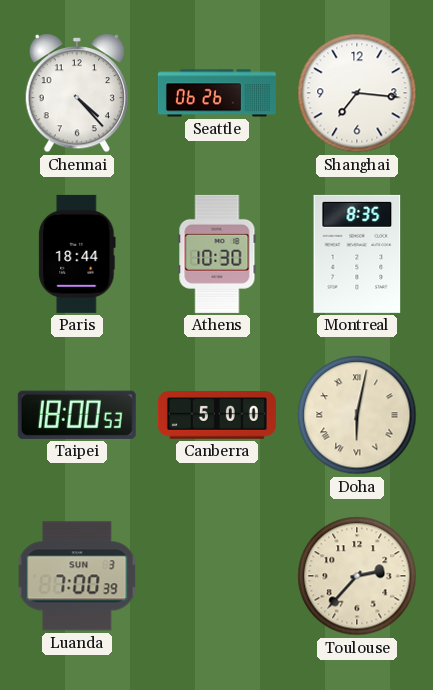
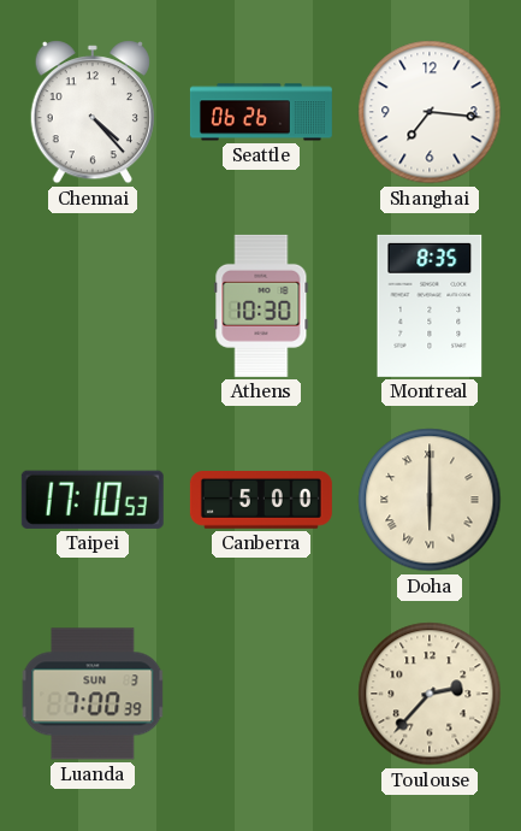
Paris: 18:44 -> none
Taipei: 18:00 -> 17:10
Doha: 6:02 -> 6:00
